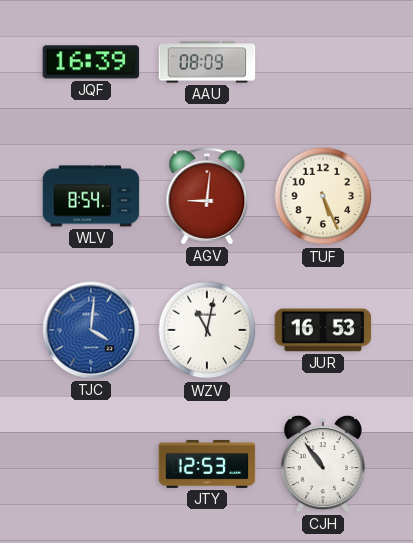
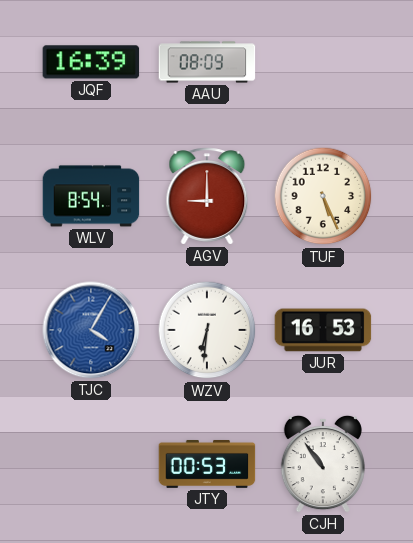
AGV: 9:01 -> 9:00
TJC: 4:01 -> 4:05
WZV: 11:02 -> 6:31
JTY: 12:53 -> 00:53
